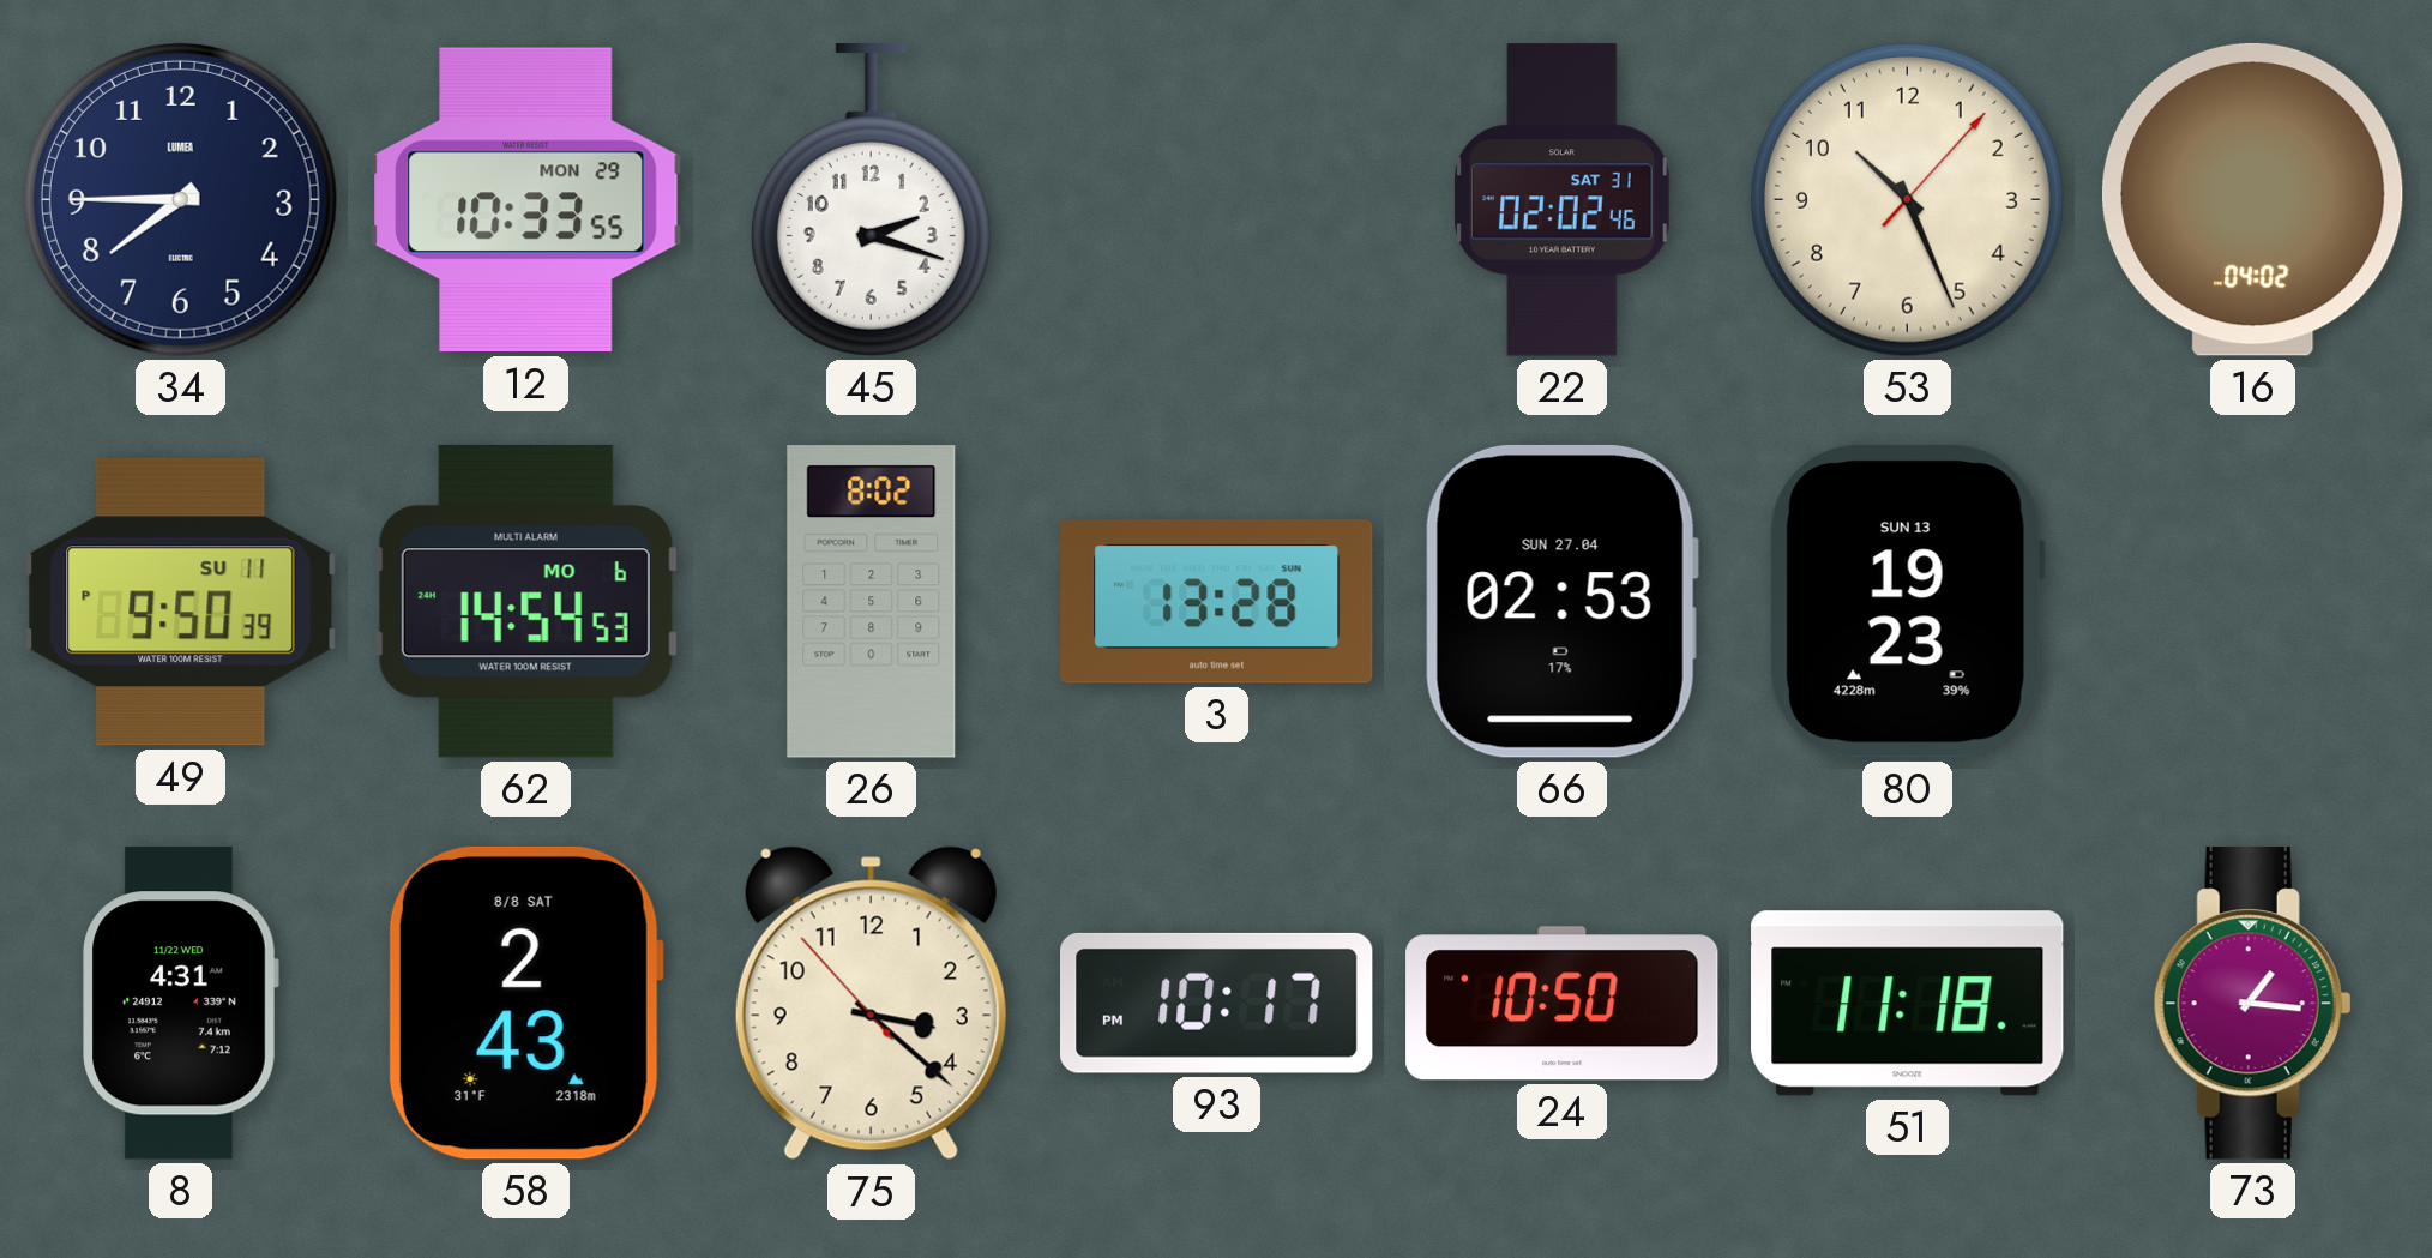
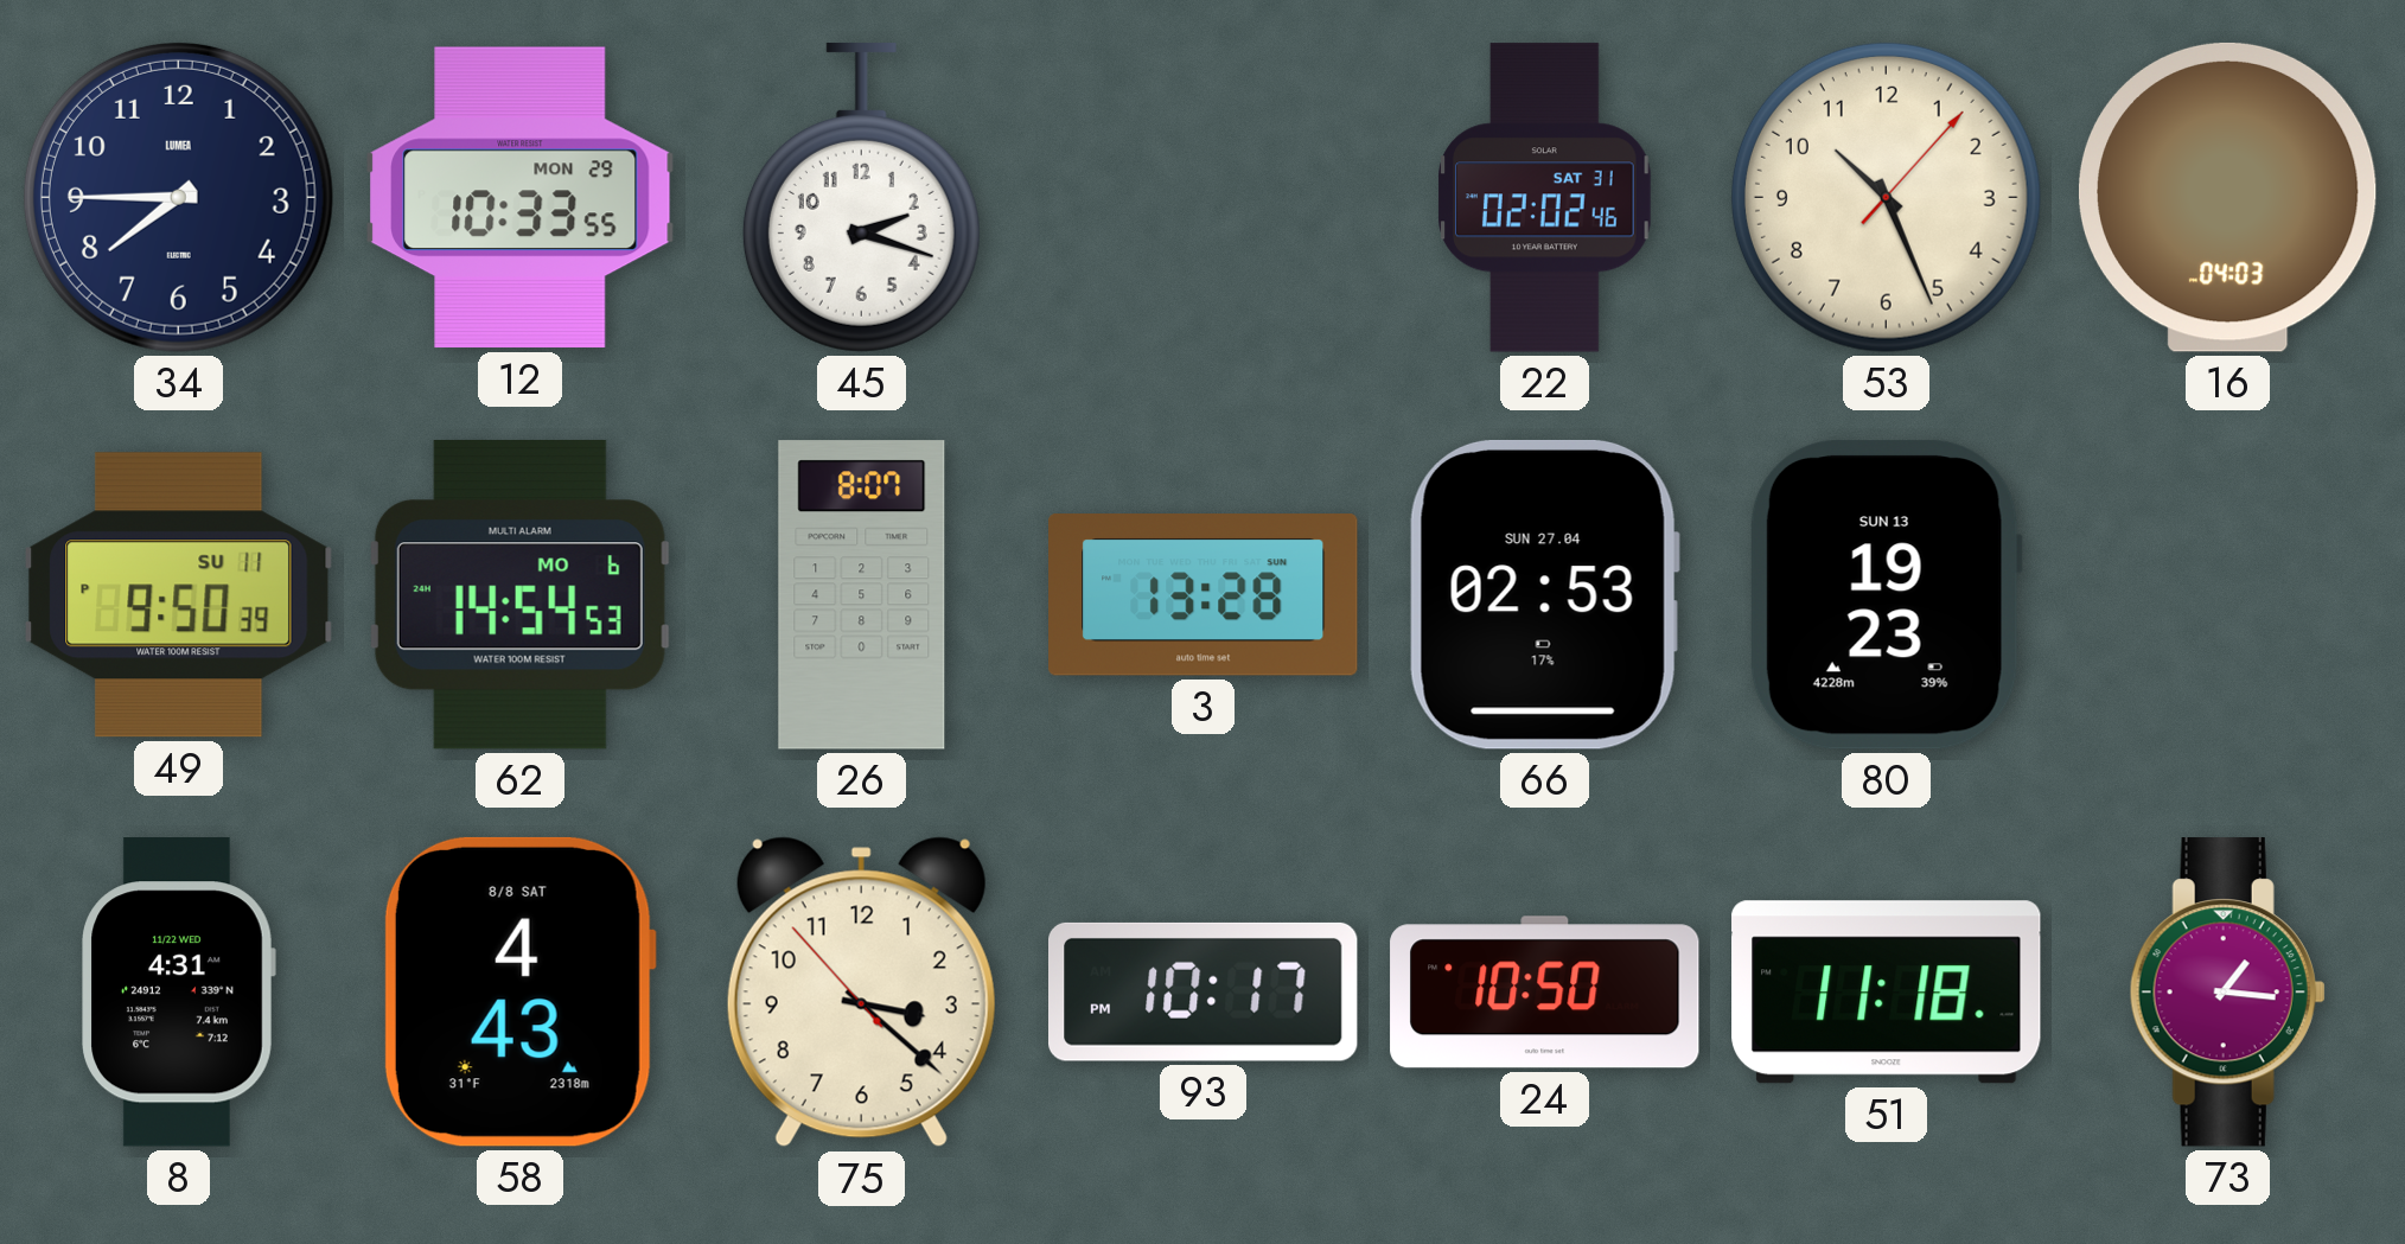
16: 04:02 -> 04:03
26: 8:02 -> 8:07
58: 2:43 -> 4:43
